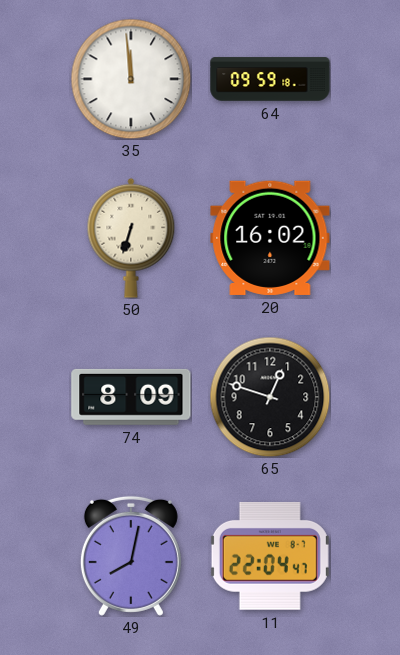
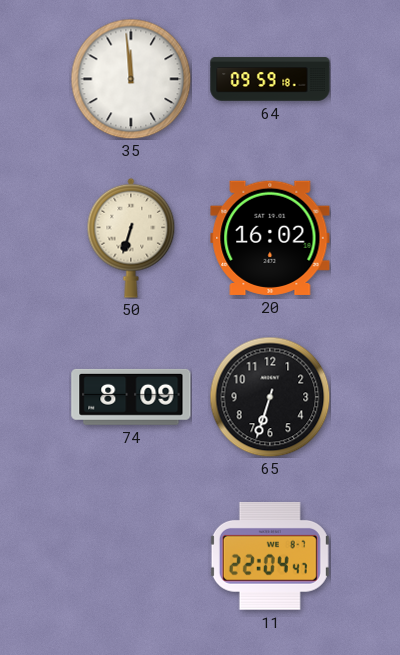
65: 12:48 -> 6:33
49: 8:02 -> none
